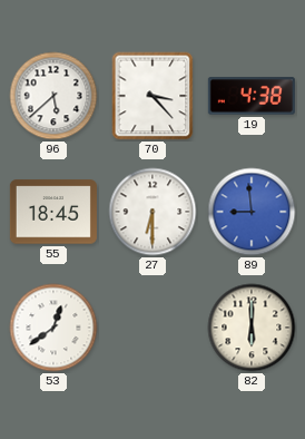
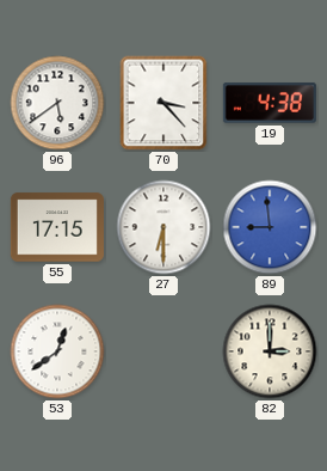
96: 5:38 -> 5:39
55: 18:45 -> 17:15
82: 6:00 -> 3:00
